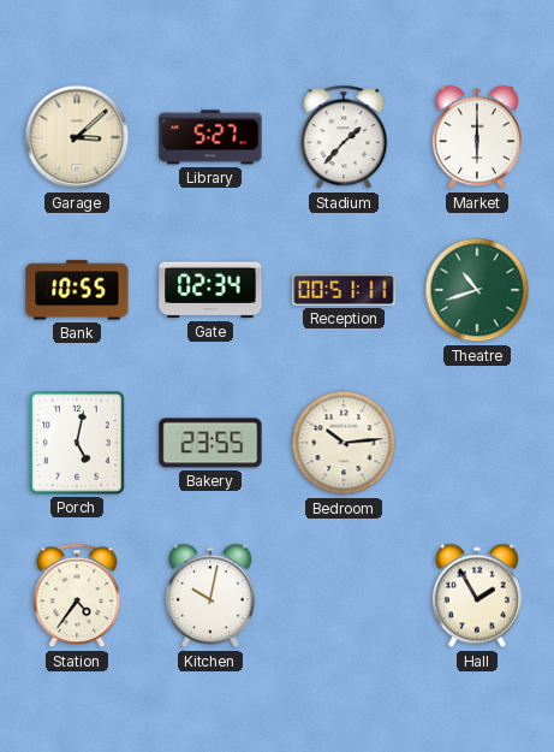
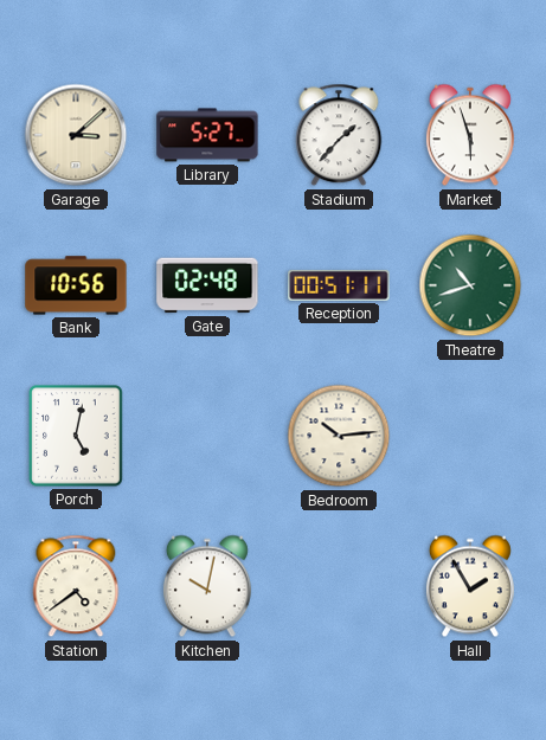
Market: 6:00 -> 5:57
Bank: 10:55 -> 10:56
Gate: 02:34 -> 02:48
Bakery: 23:55 -> none
Station: 4:36 -> 4:39
